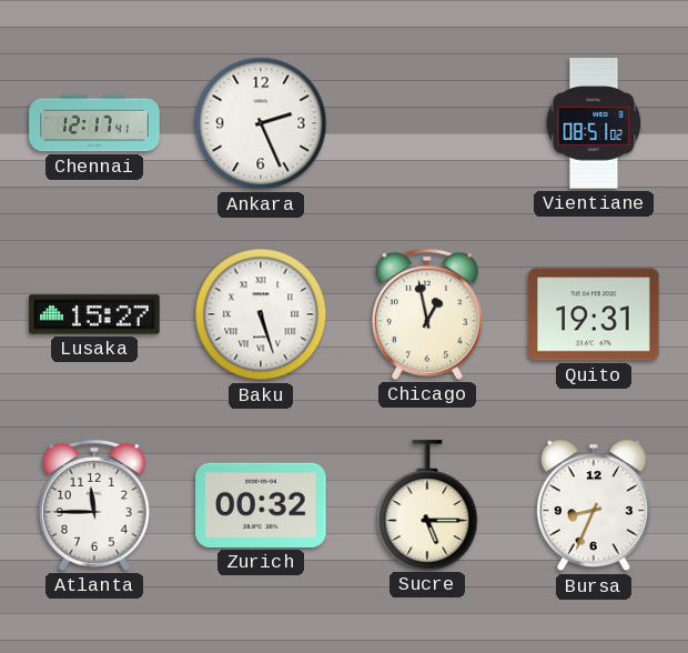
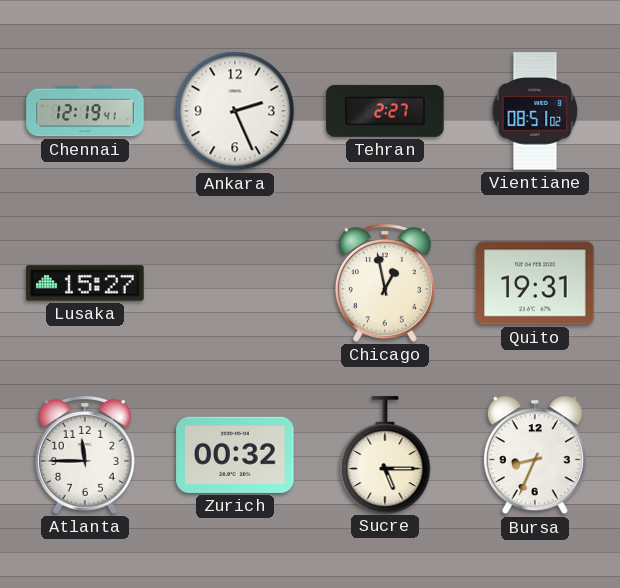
Chennai: 12:17 -> 12:19
Tehran: none -> 2:27
Baku: 5:27 -> none
